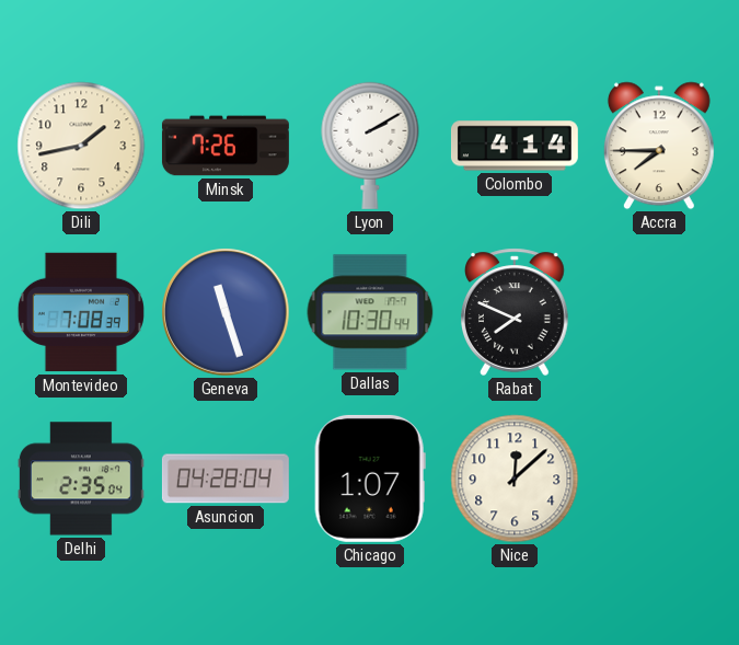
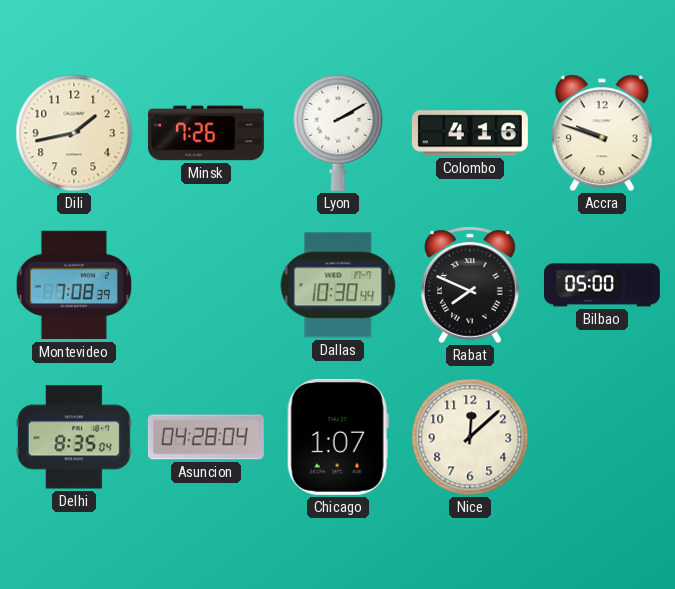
Colombo: 4:14 -> 4:16
Accra: 7:45 -> 9:48
Geneva: 11:27 -> none
Bilbao: none -> 05:00
Delhi: 2:35 -> 8:35
